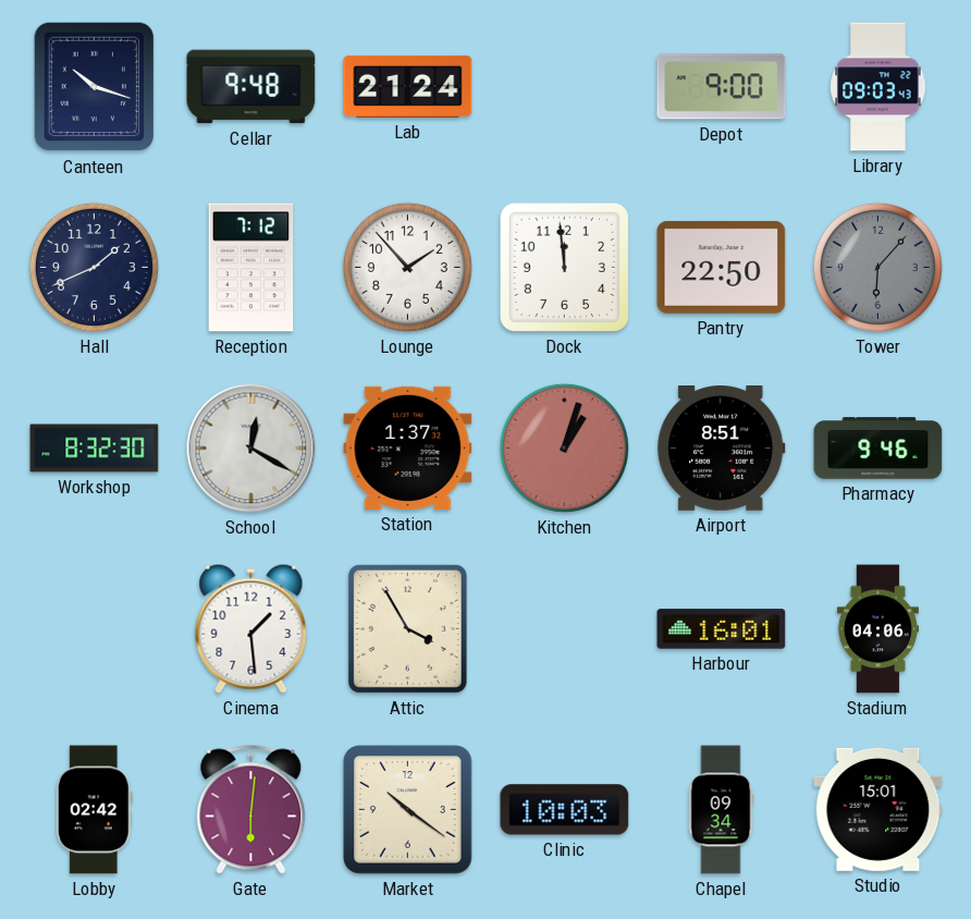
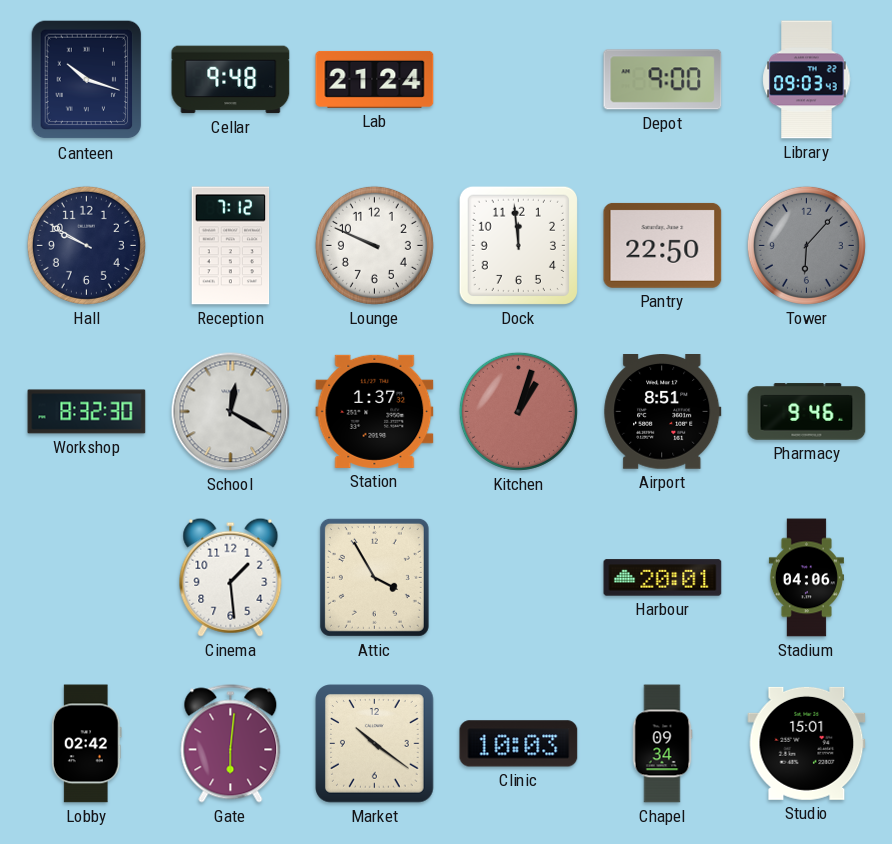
Hall: 1:41 -> 9:50
Lounge: 1:53 -> 9:49
Harbour: 16:01 -> 20:01
